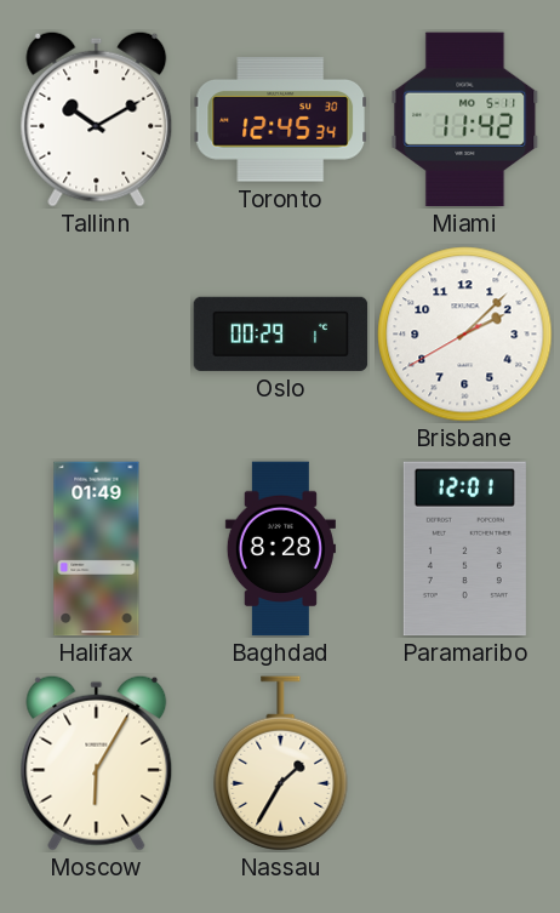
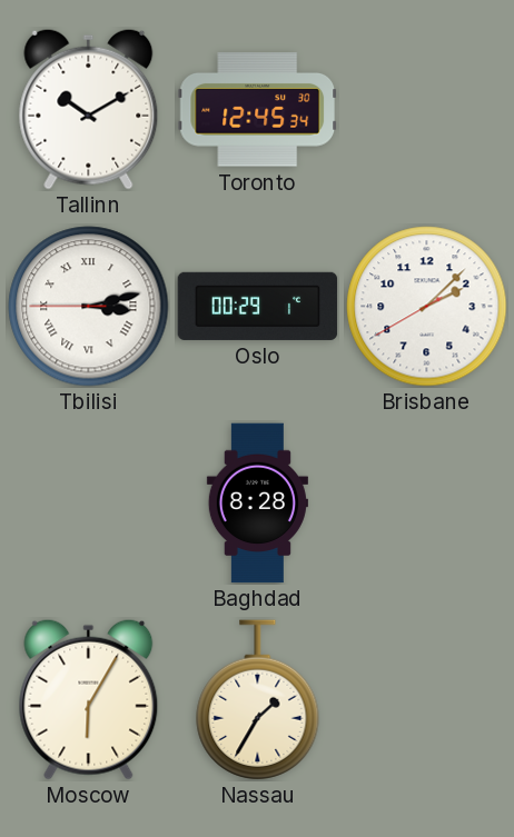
Miami: 11:42 -> none
Tbilisi: none -> 3:12
Halifax: 01:49 -> none
Paramaribo: 12:01 -> none
